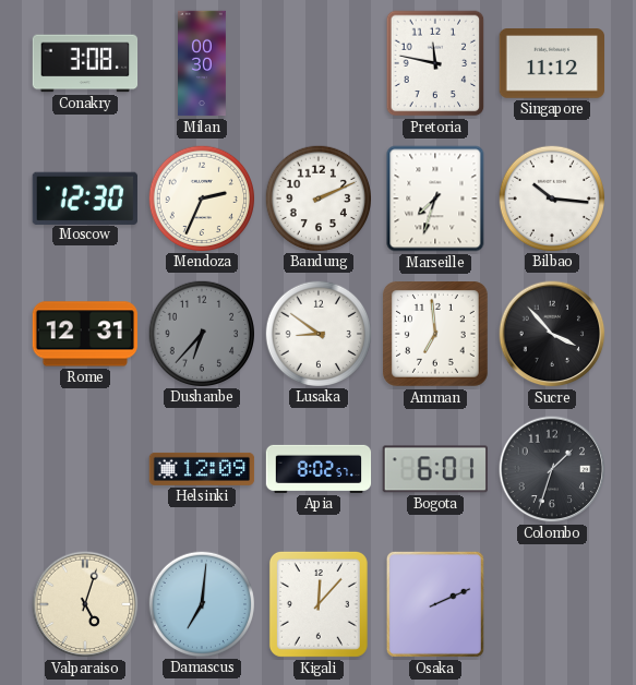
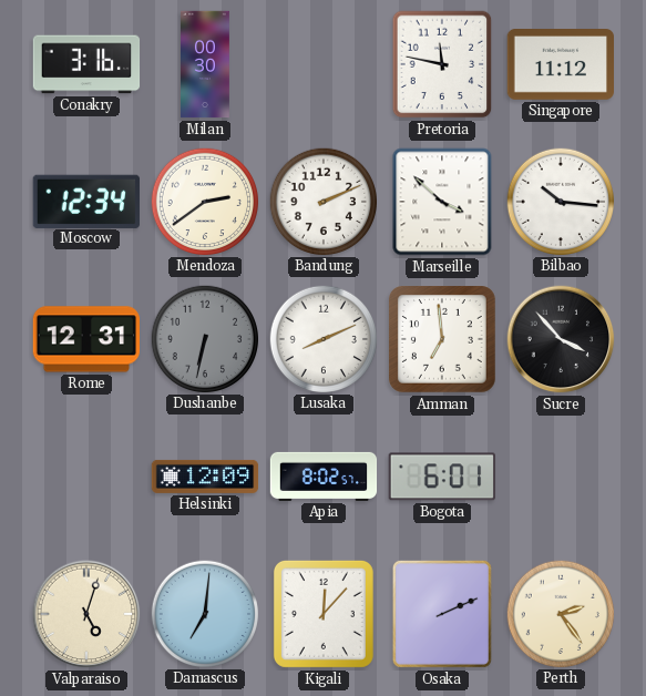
Conakry: 3:08 -> 3:16
Moscow: 12:30 -> 12:34
Mendoza: 2:34 -> 2:39
Marseille: 7:33 -> 3:52
Dushanbe: 6:37 -> 6:32
Lusaka: 8:51 -> 8:11
Colombo: 1:33 -> none
Perth: none -> 2:24
